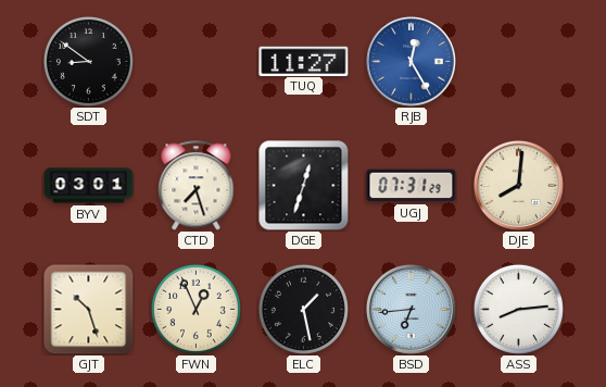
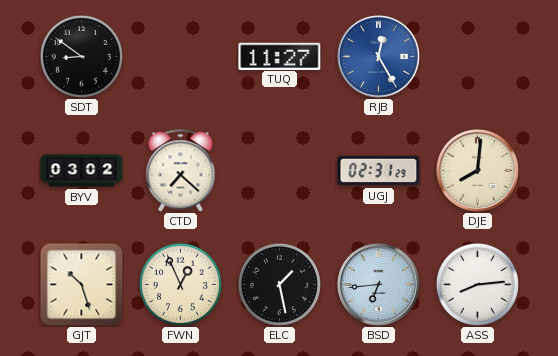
BYV: 03:01 -> 03:02
CTD: 7:27 -> 7:22
DGE: 12:33 -> none
UGJ: 07:31 -> 02:31
